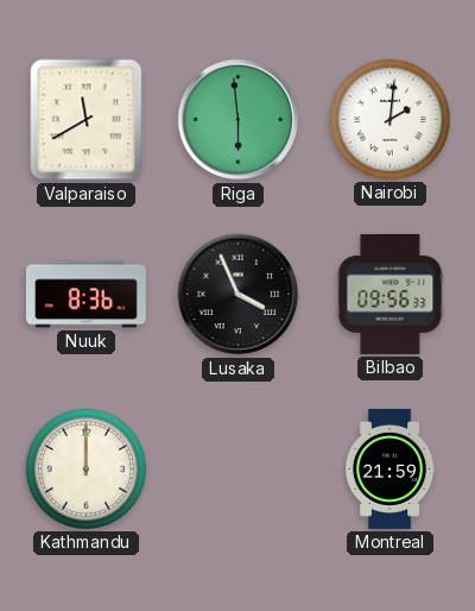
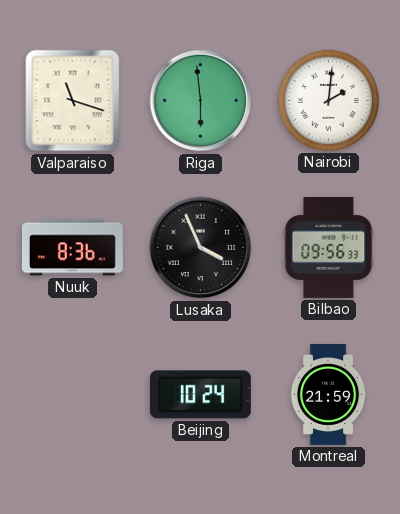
Valparaiso: 11:40 -> 11:18
Kathmandu: 12:00 -> none
Beijing: none -> 10:24
